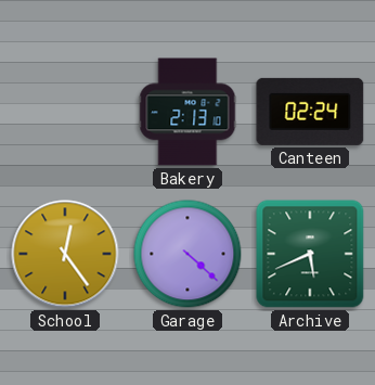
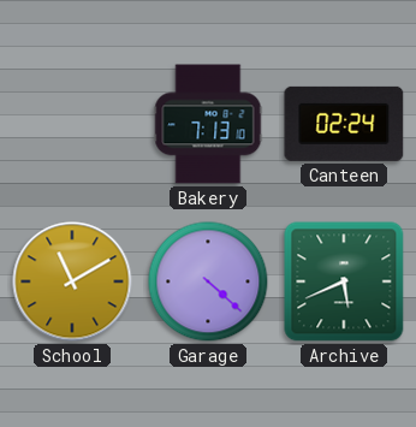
Bakery: 2:13 -> 7:13
School: 12:24 -> 11:10
